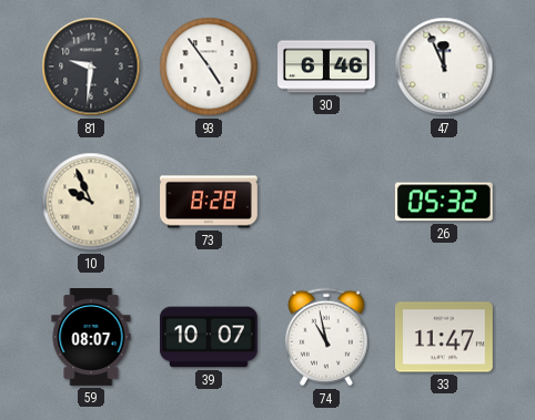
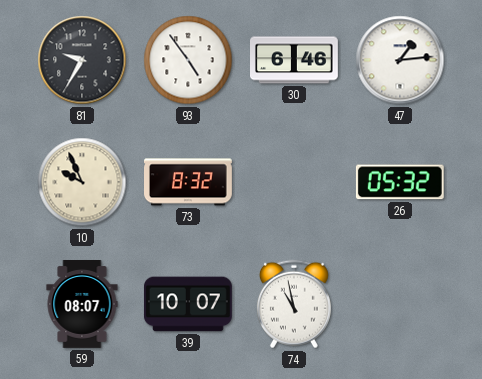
81: 9:31 -> 9:35
47: 11:56 -> 1:14
73: 8:28 -> 8:32
33: 11:47 -> none
